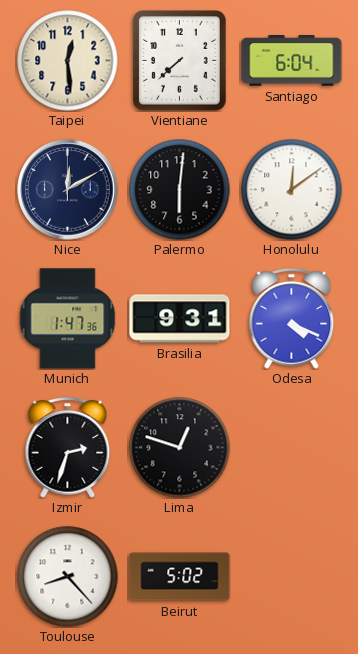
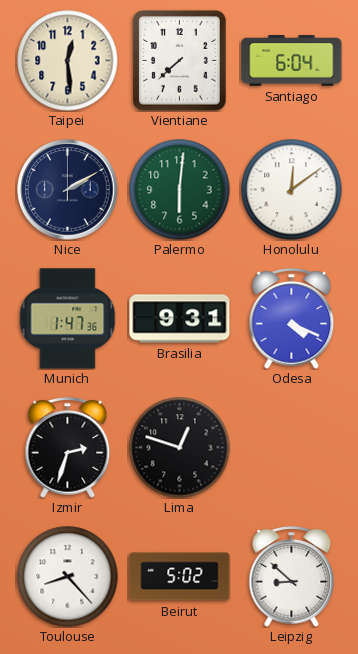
Nice: 12:10 -> 2:10
Palermo dial: black -> green
Leipzig: none -> 8:52
